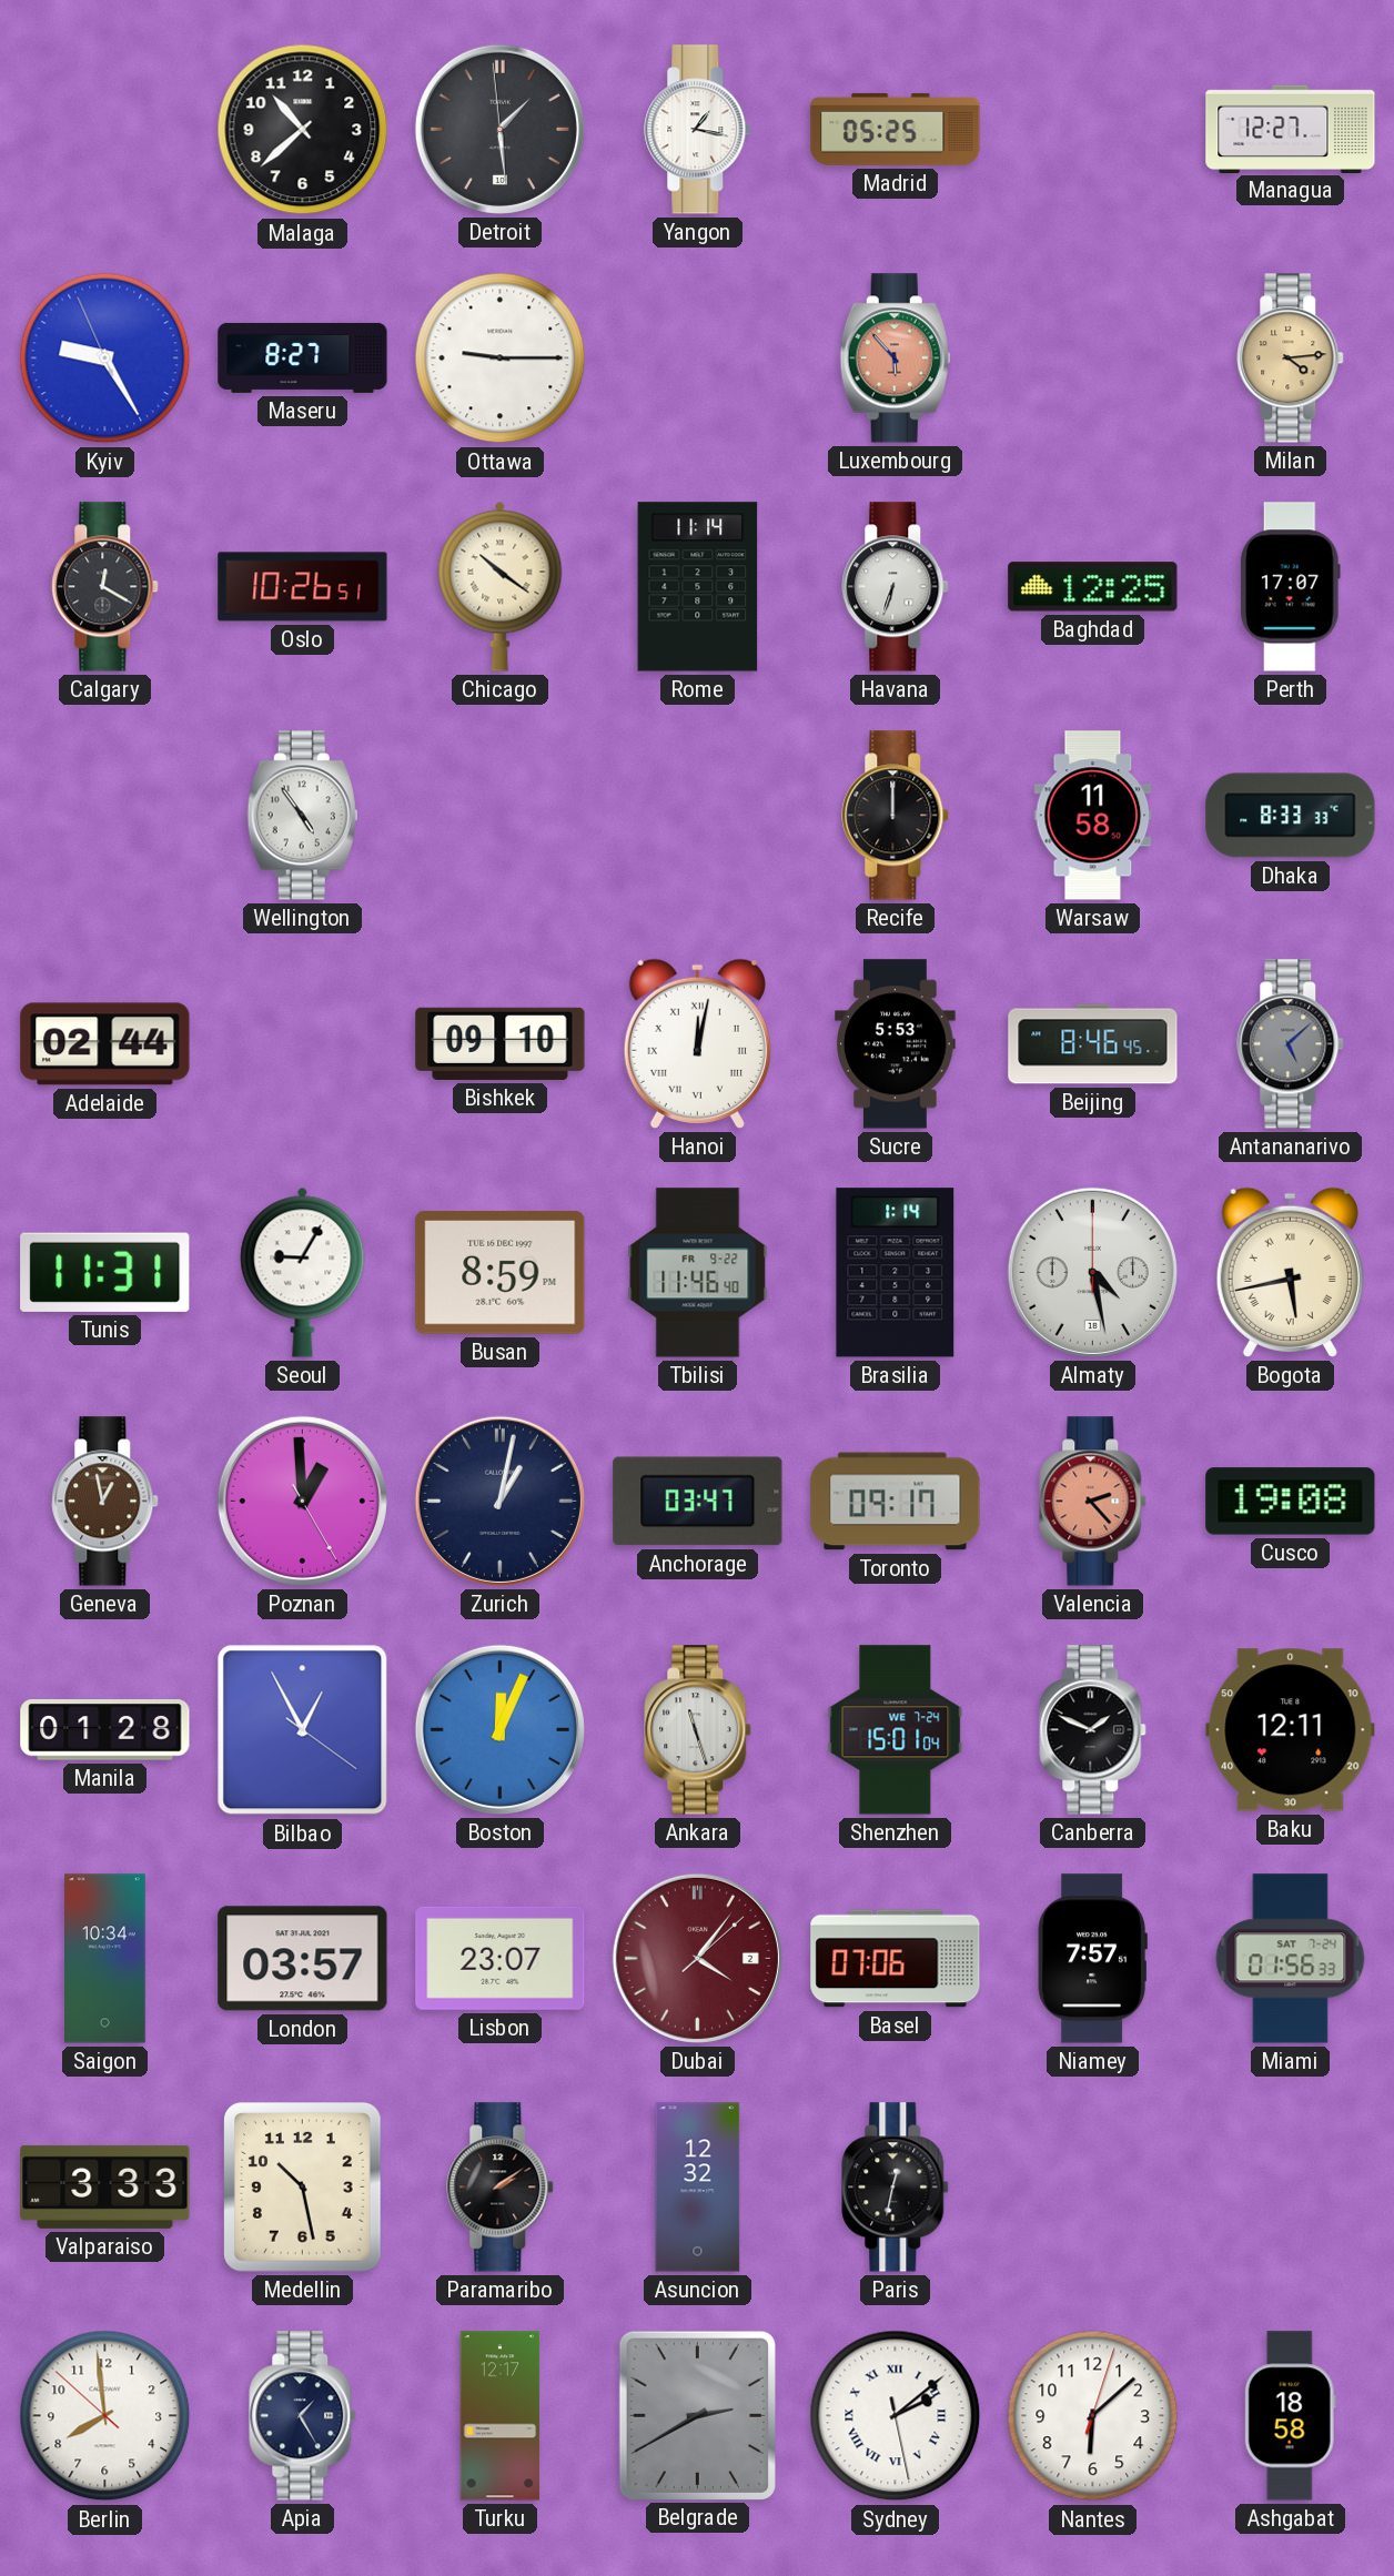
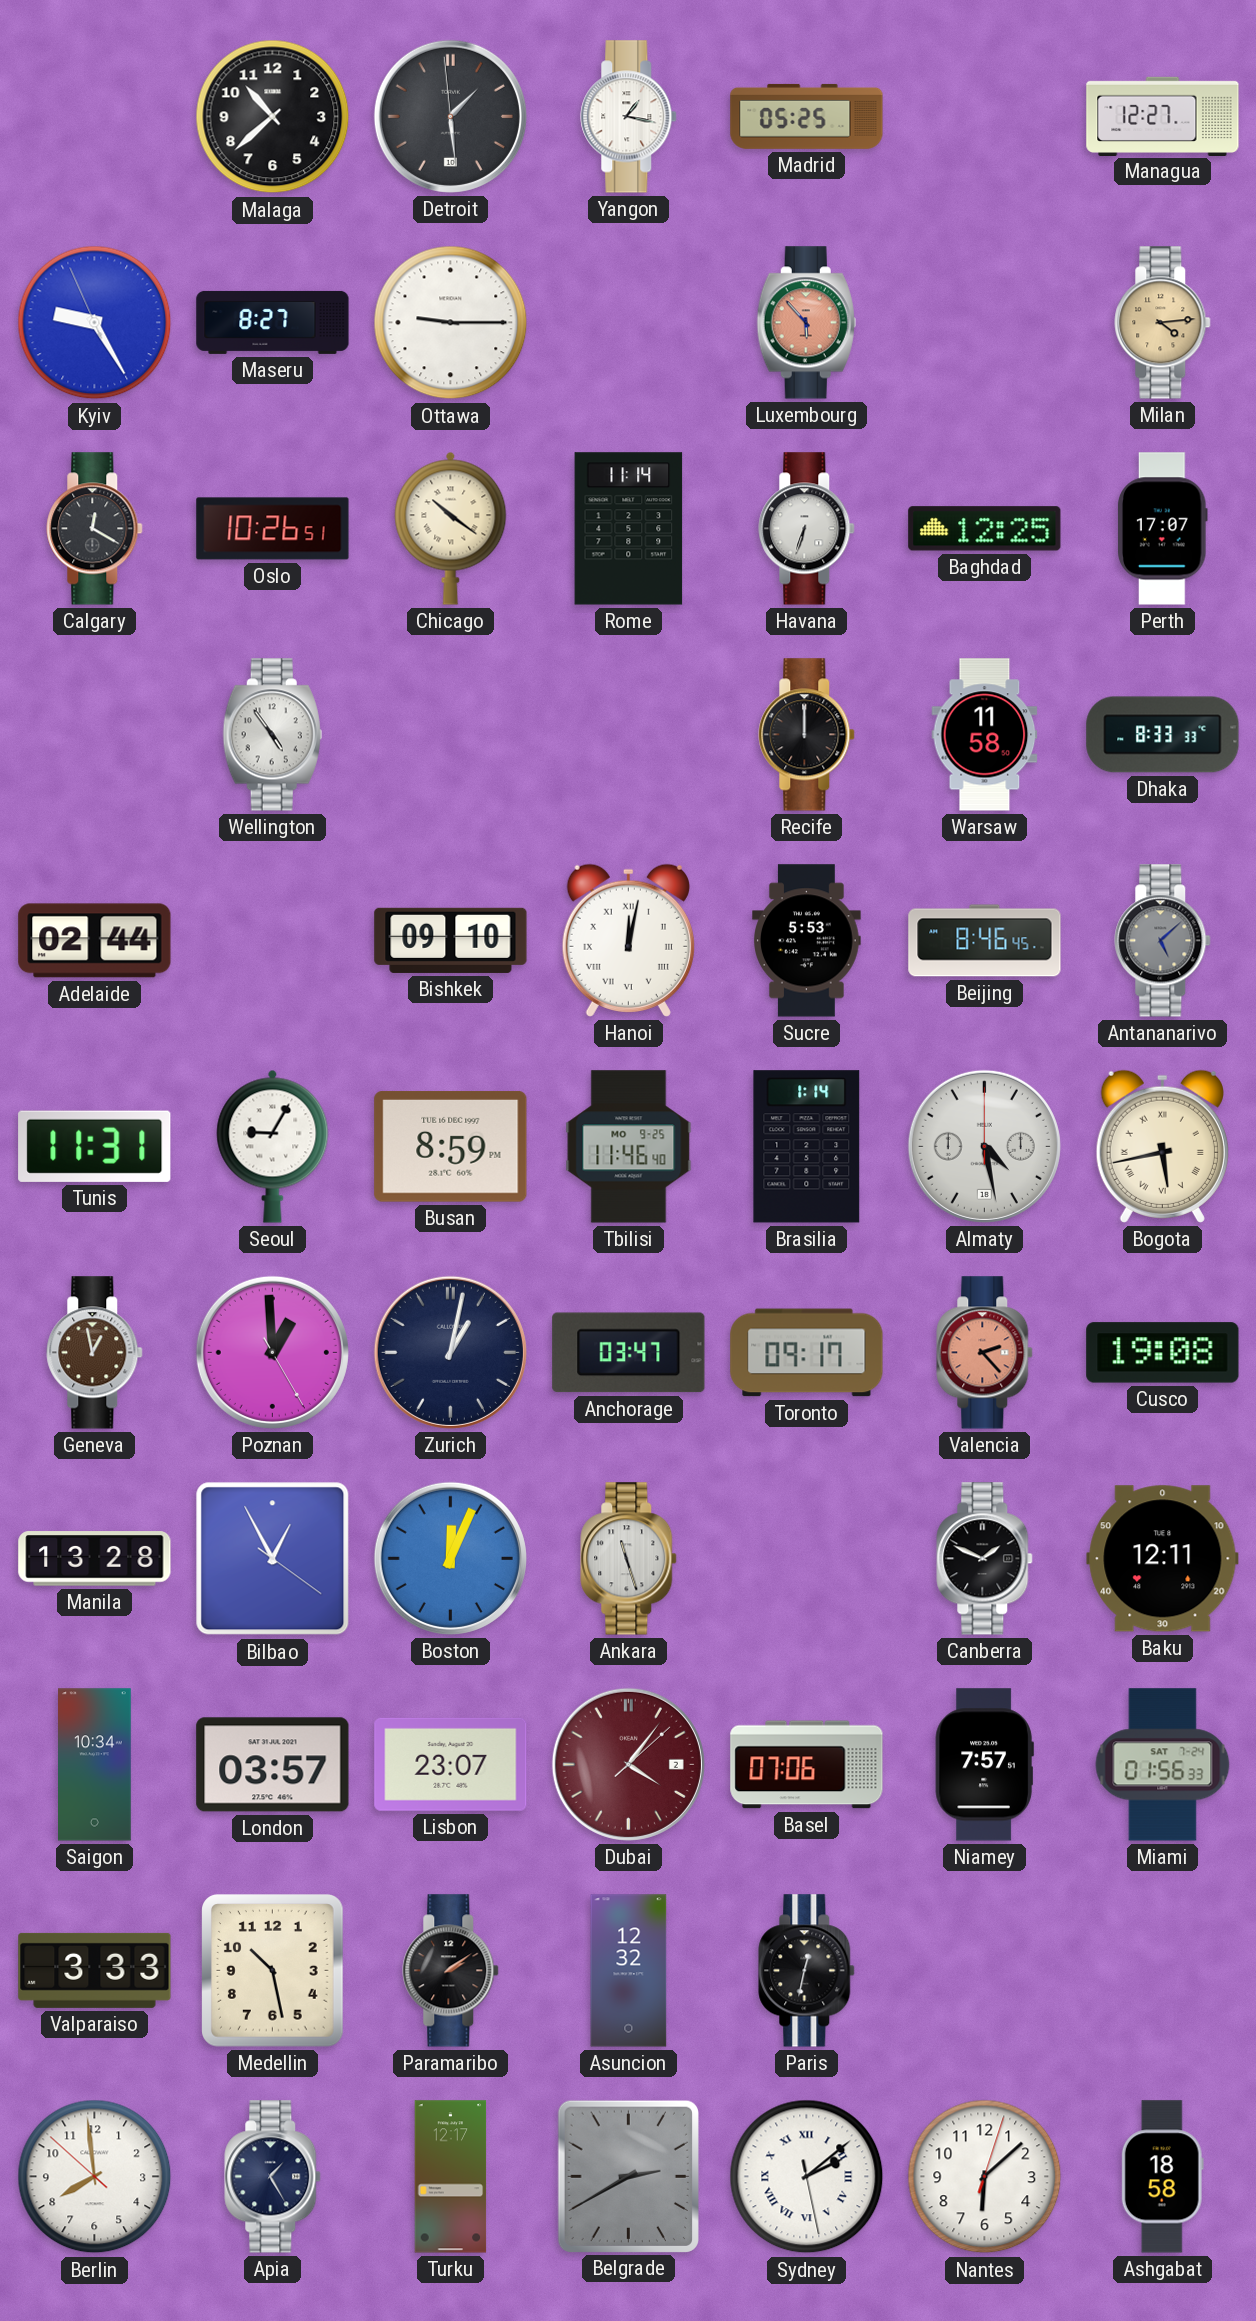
Tbilisi date: FR 9-22 -> MO 9-25
Manila: 01:28 -> 13:28
Shenzhen: 15:01 -> none
